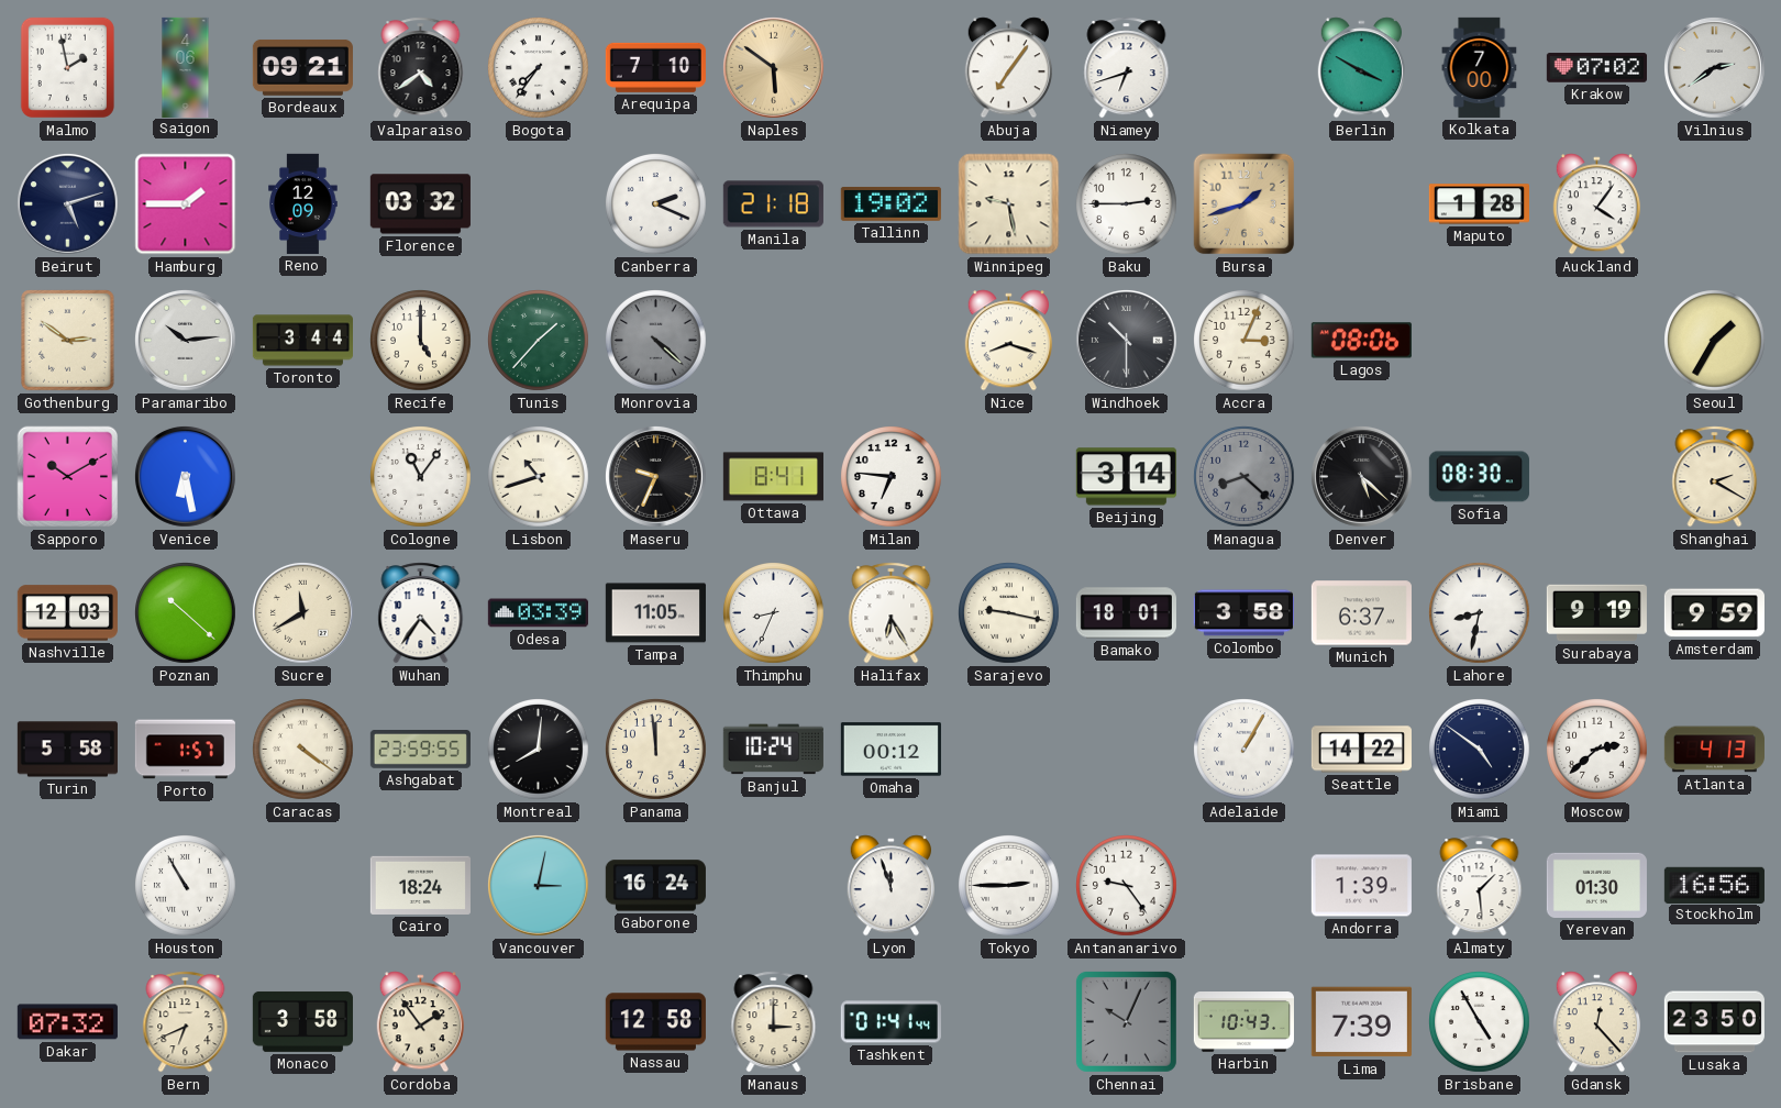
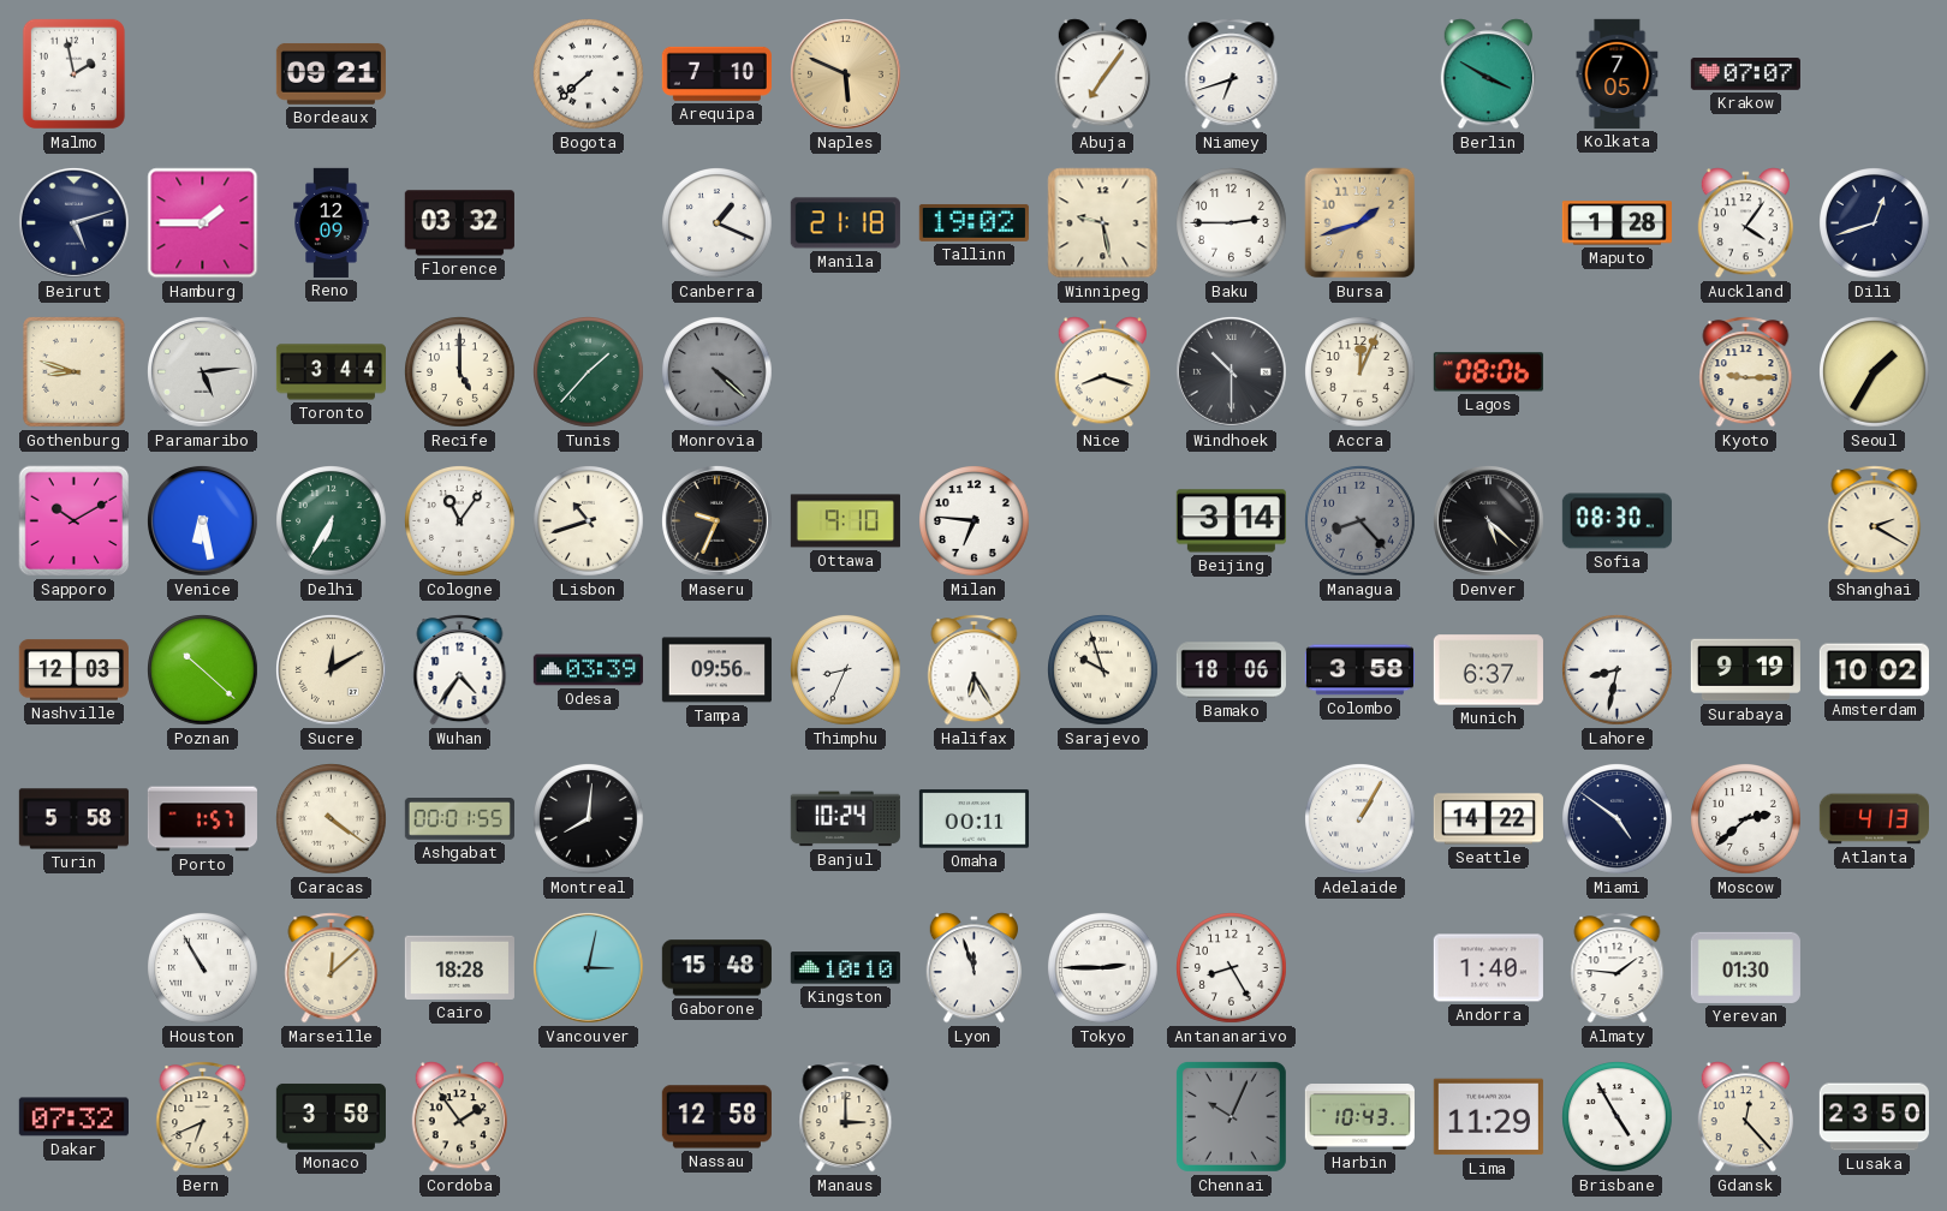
Saigon: 4:06 -> none
Valparaiso: 4:39 -> none
Bogota: 7:36 -> 7:38
Naples: 5:51 -> 5:49
Kolkata: 7:00 -> 7:05
Krakow: 07:02 -> 07:07
Vilnius: 2:39 -> none
Canberra: 2:19 -> 1:19
Dili: none -> 12:42
Gothenburg: 2:51 -> 8:48
Paramaribo: 10:14 -> 5:14
Accra: 3:04 -> 12:04
Kyoto: none -> 9:15
Delhi: none -> 6:35
Ottawa: 8:41 -> 9:10
Managua: 8:22 -> 8:23
Sucre: 11:40 -> 12:10
Tampa: 11:05 -> 09:56
Sarajevo: 9:17 -> 9:57
Bamako: 18:01 -> 18:06
Amsterdam: 9:59 -> 10:02
Ashgabat: 23:59 -> 00:01
Panama: 11:59 -> none
Omaha: 00:12 -> 00:11
Marseille: none -> 12:08
Cairo: 18:24 -> 18:28
Gaborone: 16:24 -> 15:48
Kingston: none -> 10:10
Antananarivo: 9:24 -> 8:25
Andorra: 1:39 -> 1:40
Almaty: 1:29 -> 1:46
Stockholm: 16:56 -> none
Tashkent: 01:41 -> none
Lima: 7:39 -> 11:29
